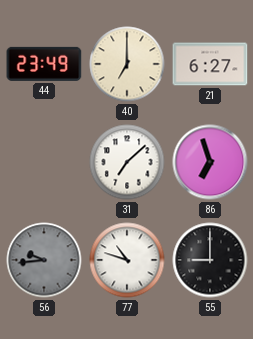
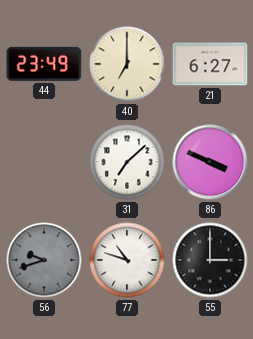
86: 6:57 -> 3:49
56: 9:44 -> 9:42
55: 9:00 -> 3:00
